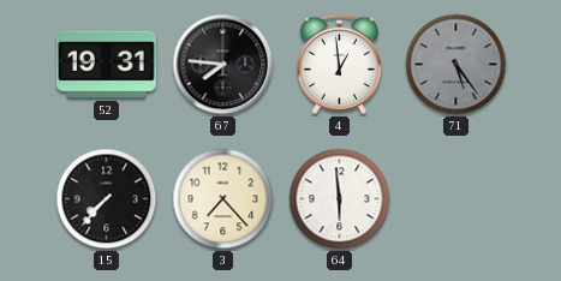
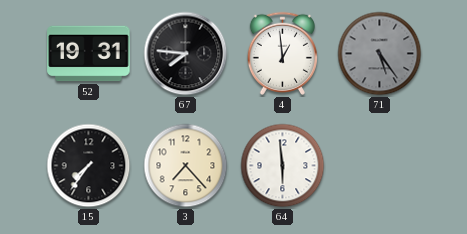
15: 7:37 -> 7:36
